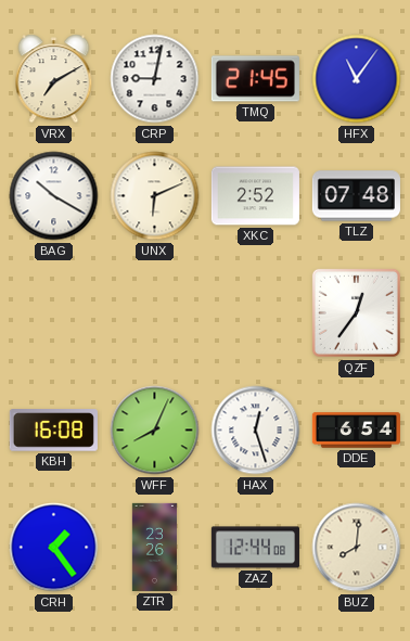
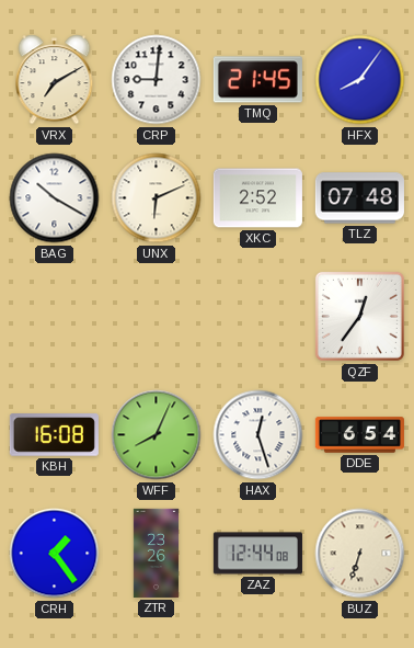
CRP: 9:02 -> 9:01
HFX: 11:06 -> 8:06
BUZ: 8:01 -> 6:33
